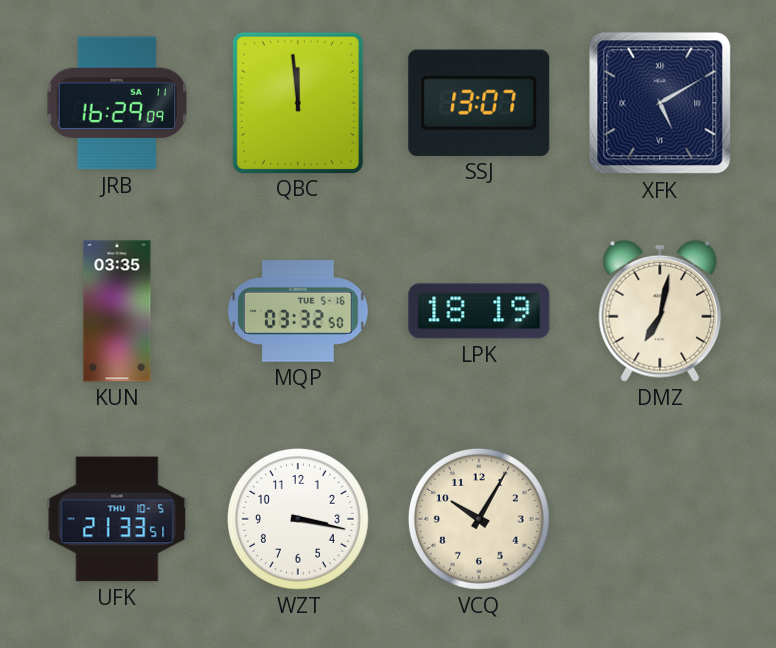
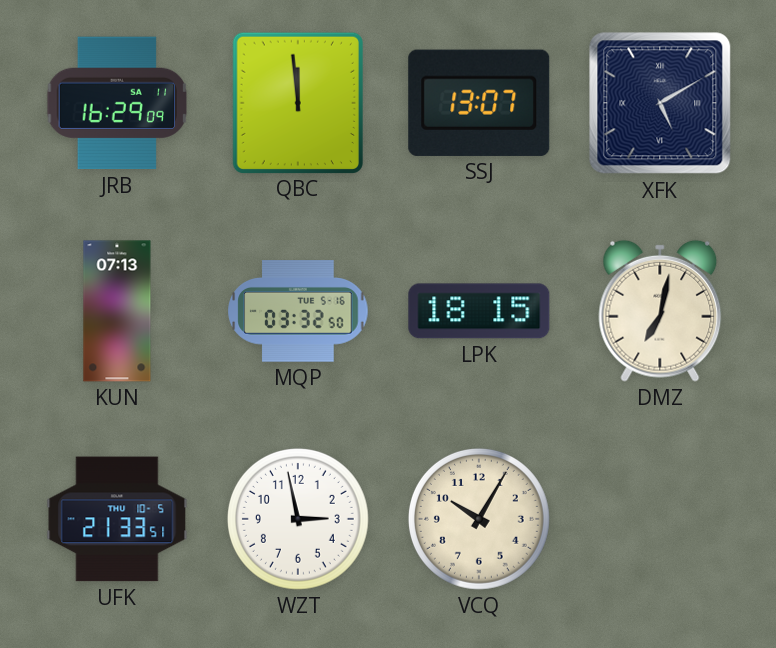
KUN: 03:35 -> 07:13
LPK: 18:19 -> 18:15
WZT: 3:17 -> 2:58
